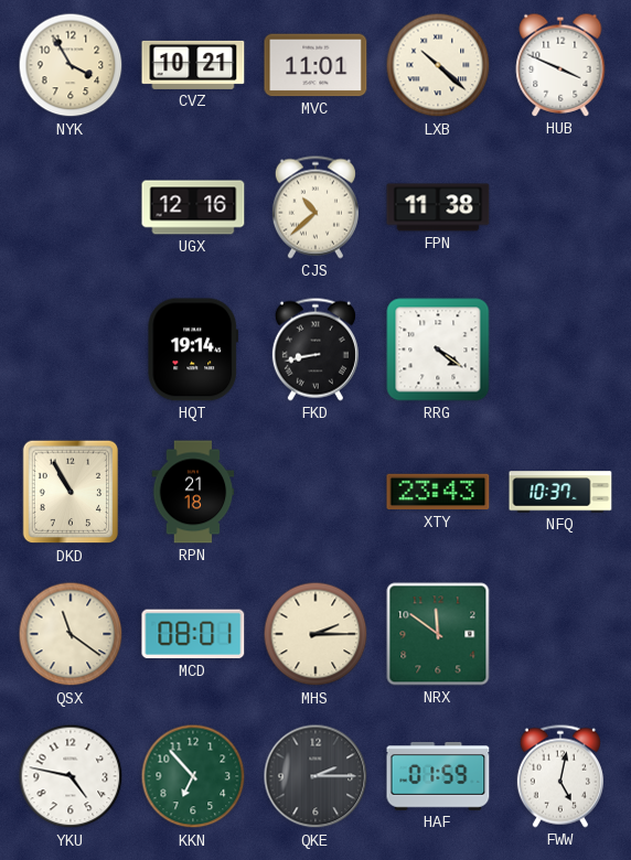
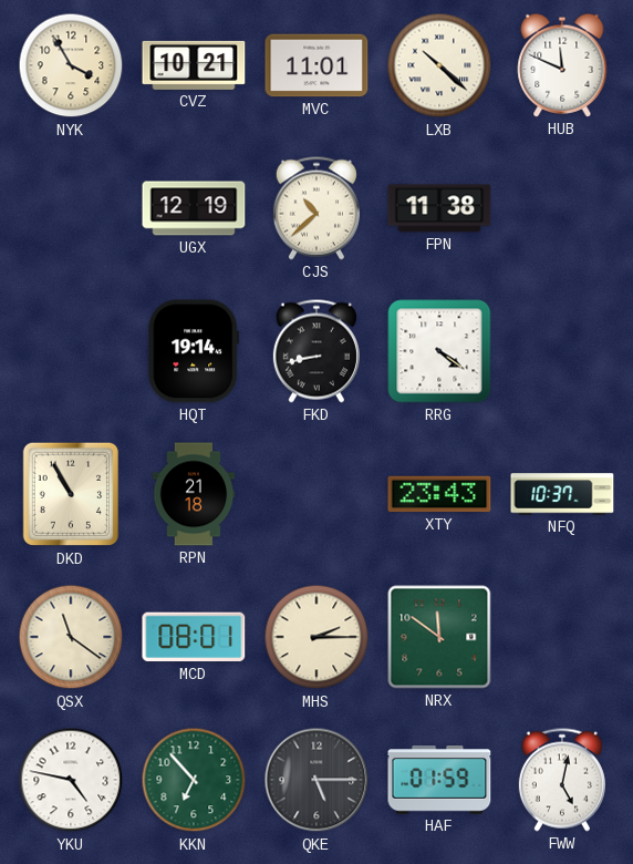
HUB: 3:49 -> 11:49
UGX: 12:16 -> 12:19
QKE: 2:15 -> 5:15
